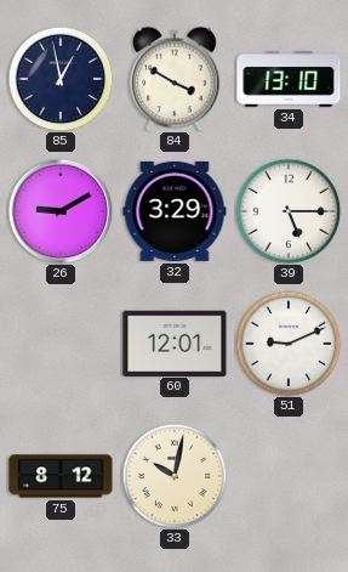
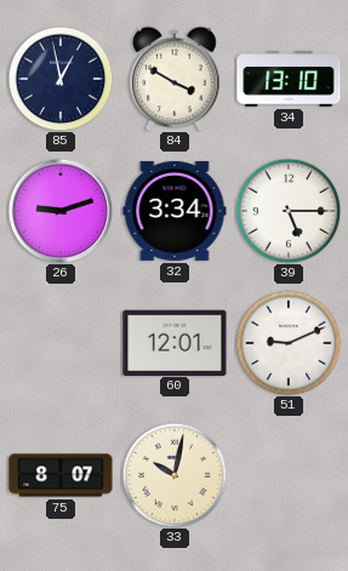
26: 9:10 -> 9:12
32: 3:29 -> 3:34
75: 8:12 -> 8:07
